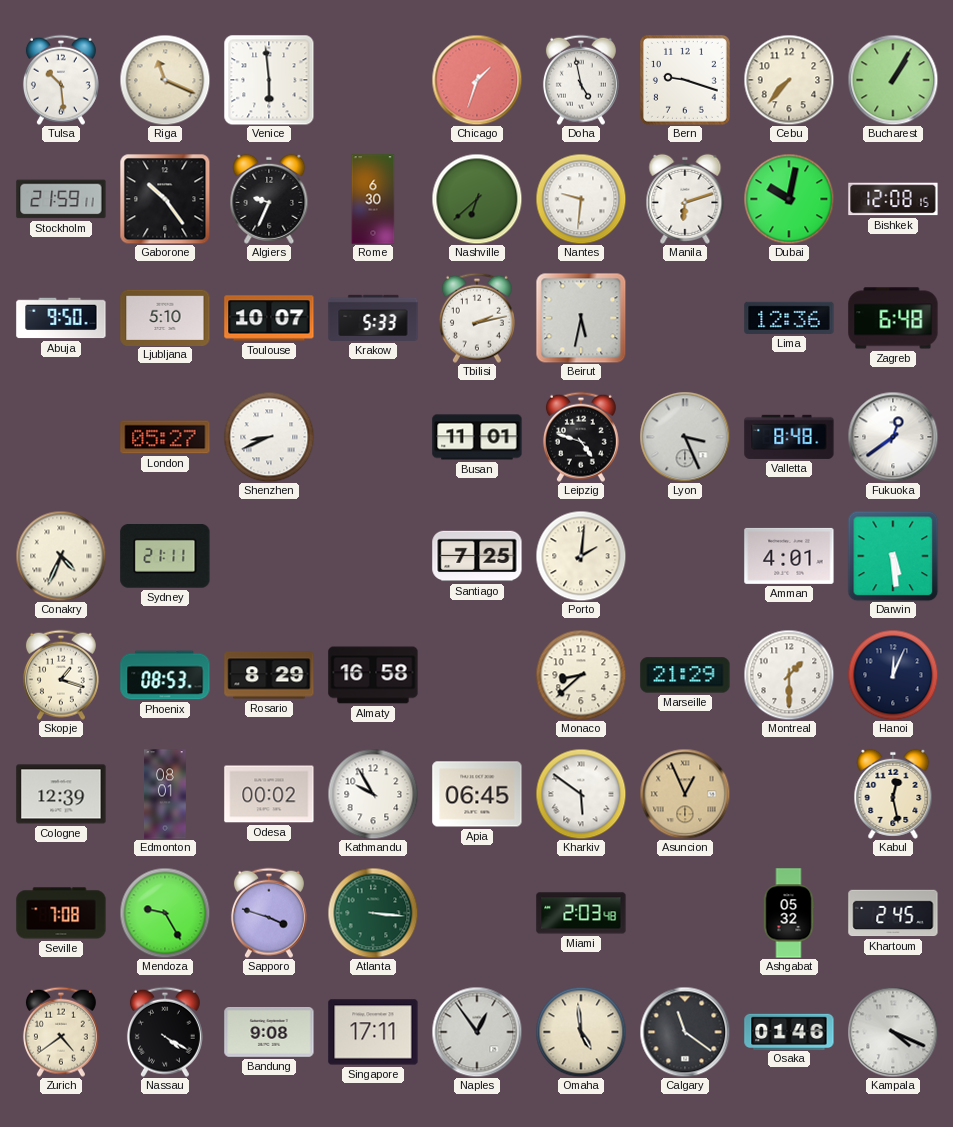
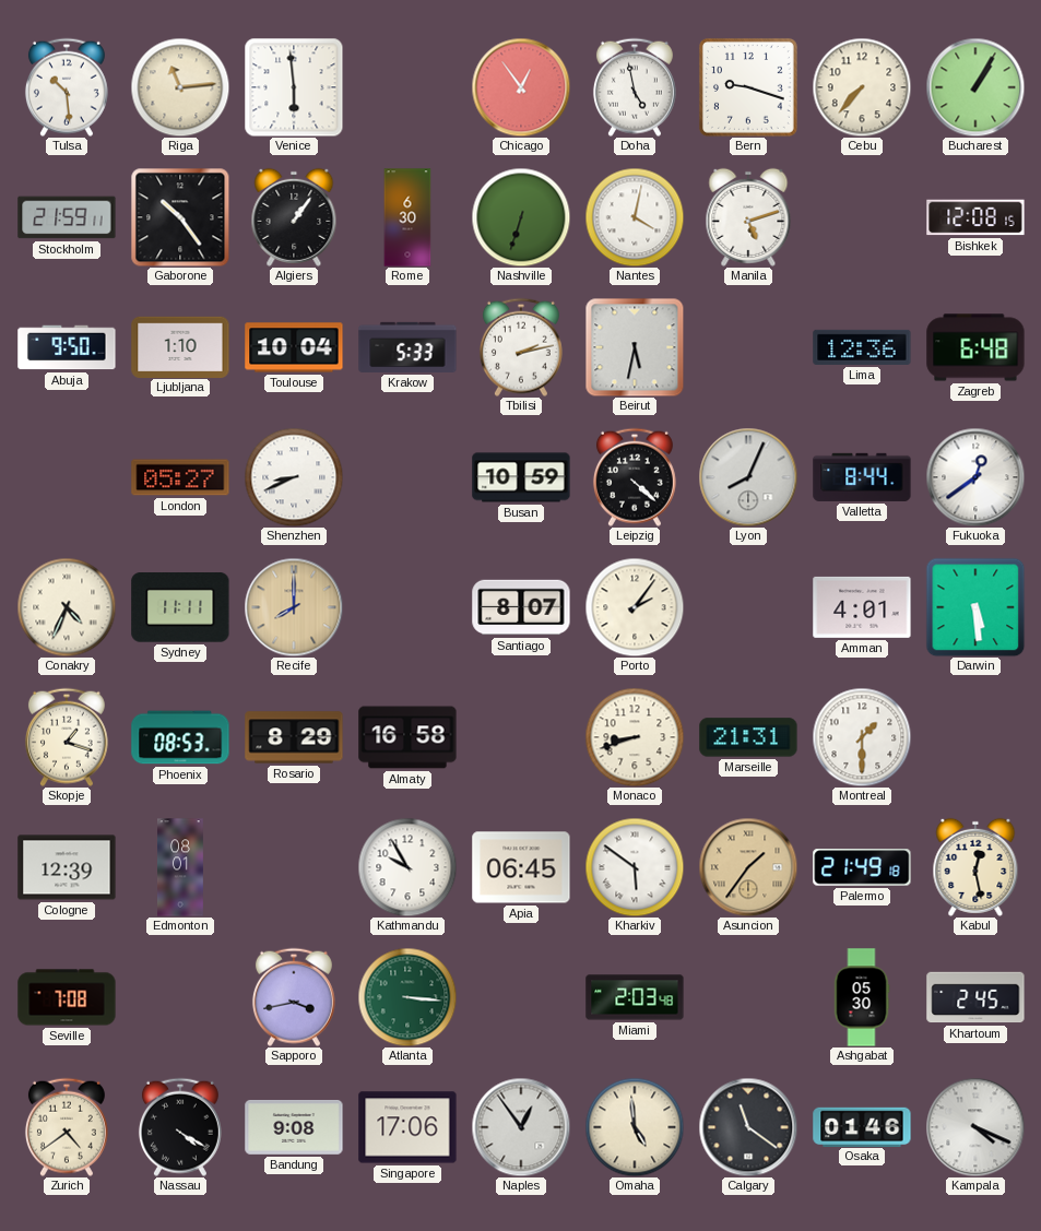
Riga: 11:19 -> 11:14
Chicago: 1:33 -> 12:54
Algiers: 9:34 -> 1:06
Nashville: 6:38 -> 6:33
Nantes: 9:31 -> 4:02
Manila: 6:12 -> 5:12
Dubai: 10:02 -> none
Ljubljana: 5:10 -> 1:10
Toulouse: 10:07 -> 10:04
Busan: 11:01 -> 10:59
Leipzig: 4:48 -> 4:22
Lyon: 3:26 -> 8:04
Valletta: 8:48 -> 8:44
Sydney: 21:11 -> 11:11
Recife: none -> 8:00
Santiago: 7:25 -> 8:07
Porto: 2:01 -> 2:06
Monaco: 8:38 -> 8:42
Marseille: 21:29 -> 21:31
Hanoi: 12:04 -> none
Odesa: 00:02 -> none
Asuncion: 12:56 -> 1:36
Palermo: none -> 21:49
Mendoza: 9:25 -> none
Sapporo: 3:48 -> 3:43
Ashgabat: 05:32 -> 05:30
Singapore: 17:11 -> 17:06
